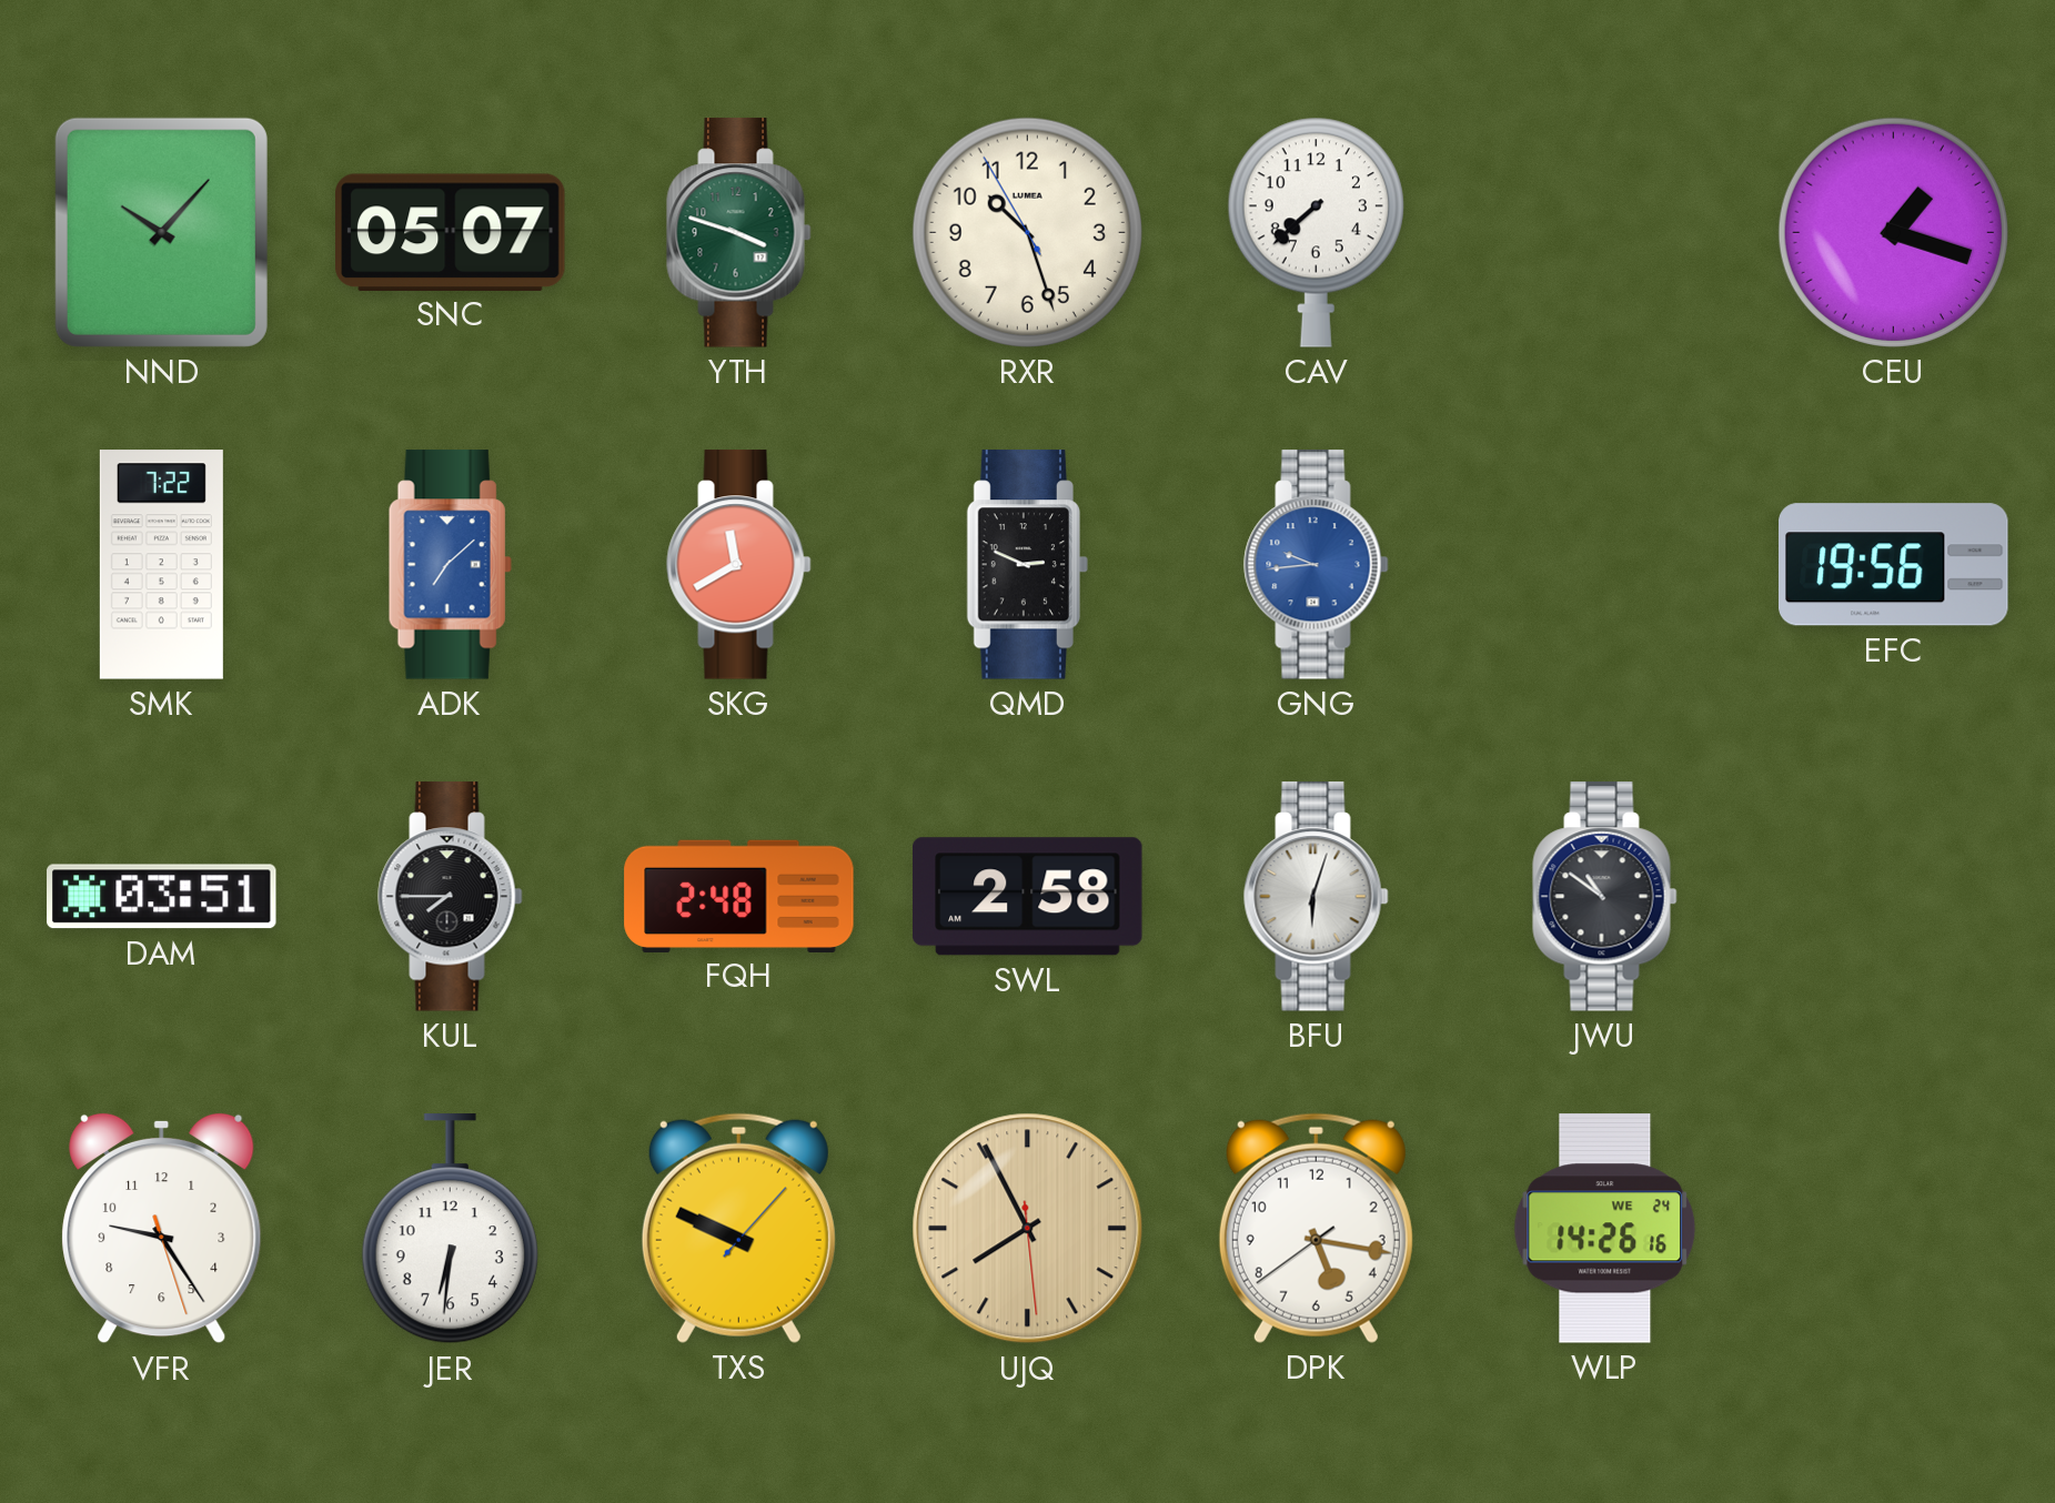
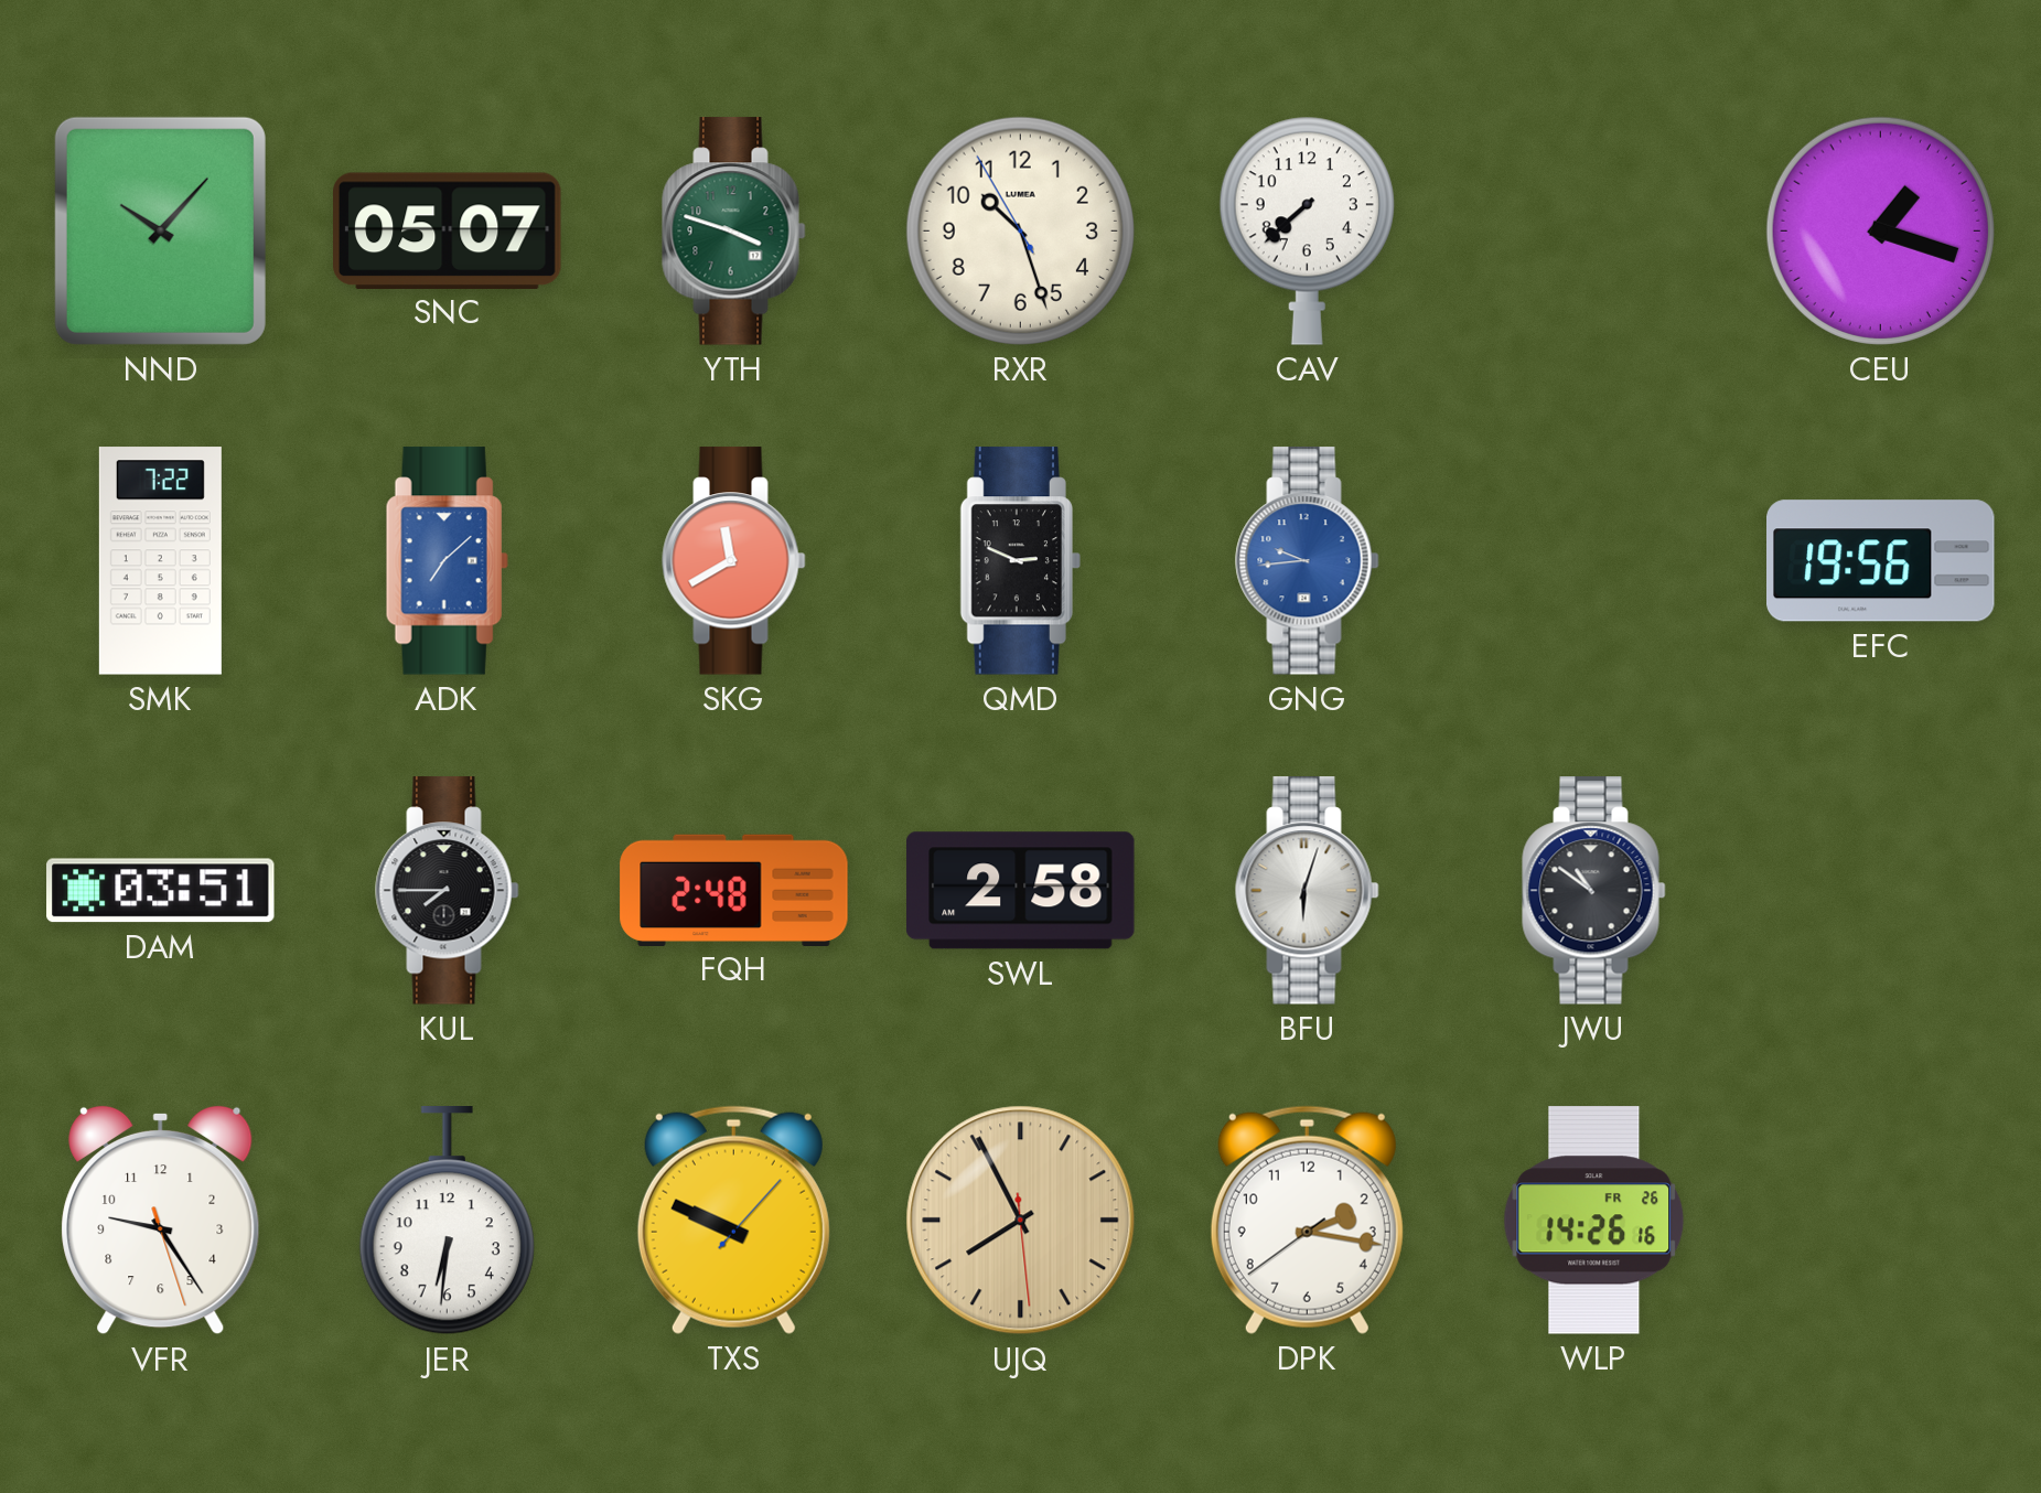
DPK: 5:16 -> 2:16
WLP date: WE 24 -> FR 26
